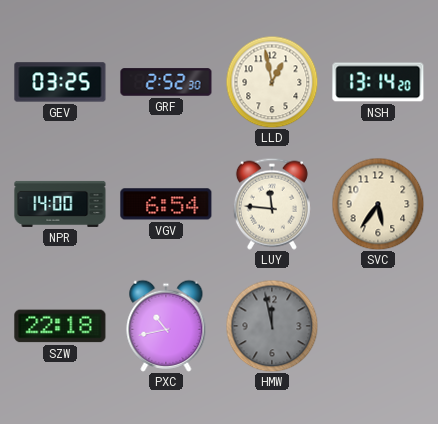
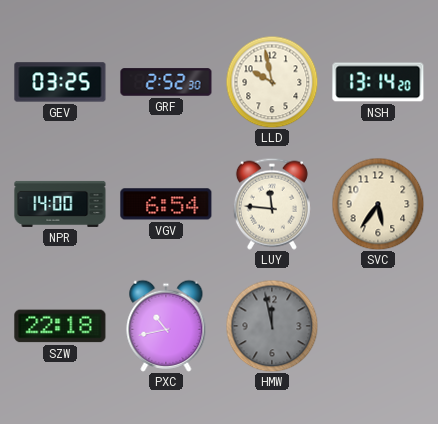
LLD: 12:58 -> 9:58
